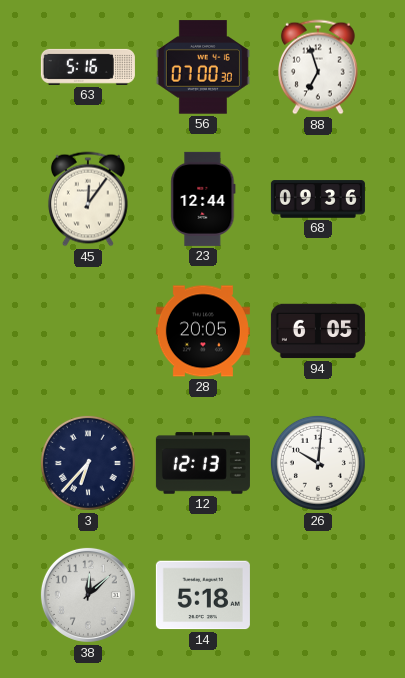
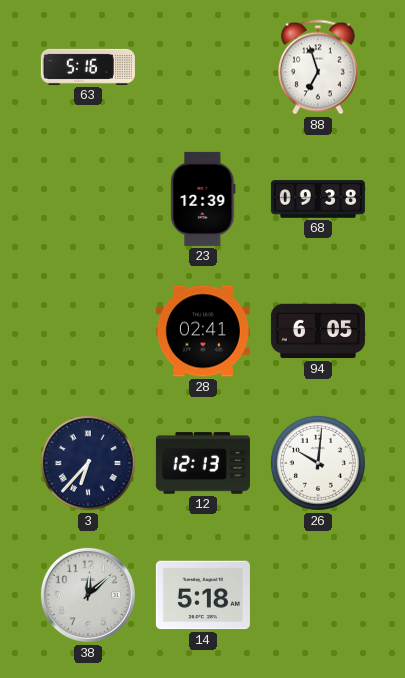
56: 07:00 -> none
45: 12:06 -> none
23: 12:44 -> 12:39
68: 09:36 -> 09:38
28: 20:05 -> 02:41
